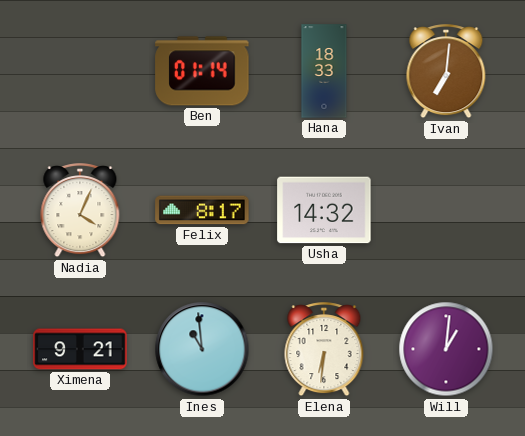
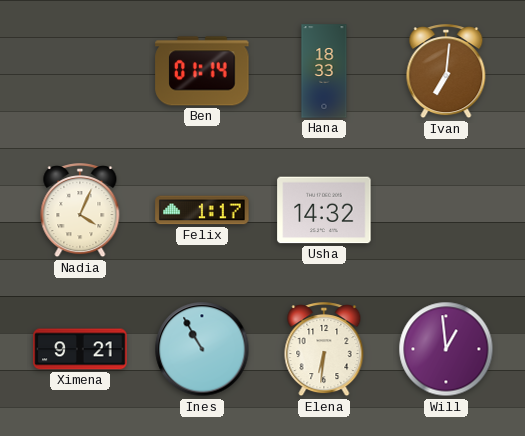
Felix: 8:17 -> 1:17
Ines: 10:59 -> 10:55
Will: 1:01 -> 12:59
